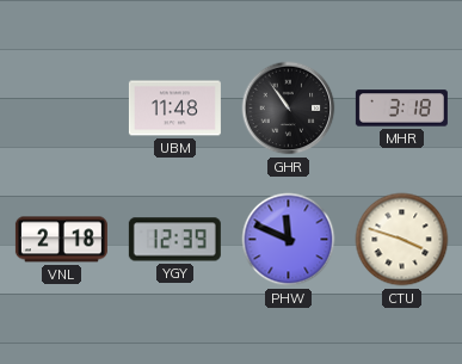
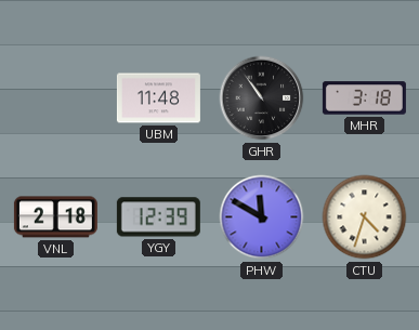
PHW: 11:49 -> 11:50
CTU: 3:48 -> 4:33
